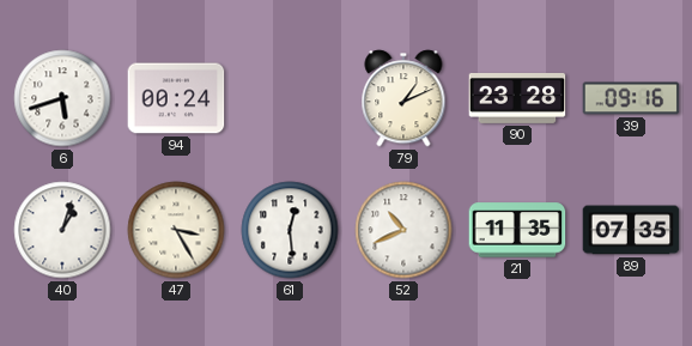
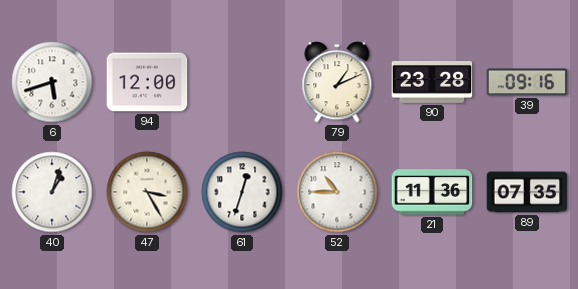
94: 00:24 -> 12:00
61: 12:29 -> 12:33
52: 10:41 -> 10:45
21: 11:35 -> 11:36
